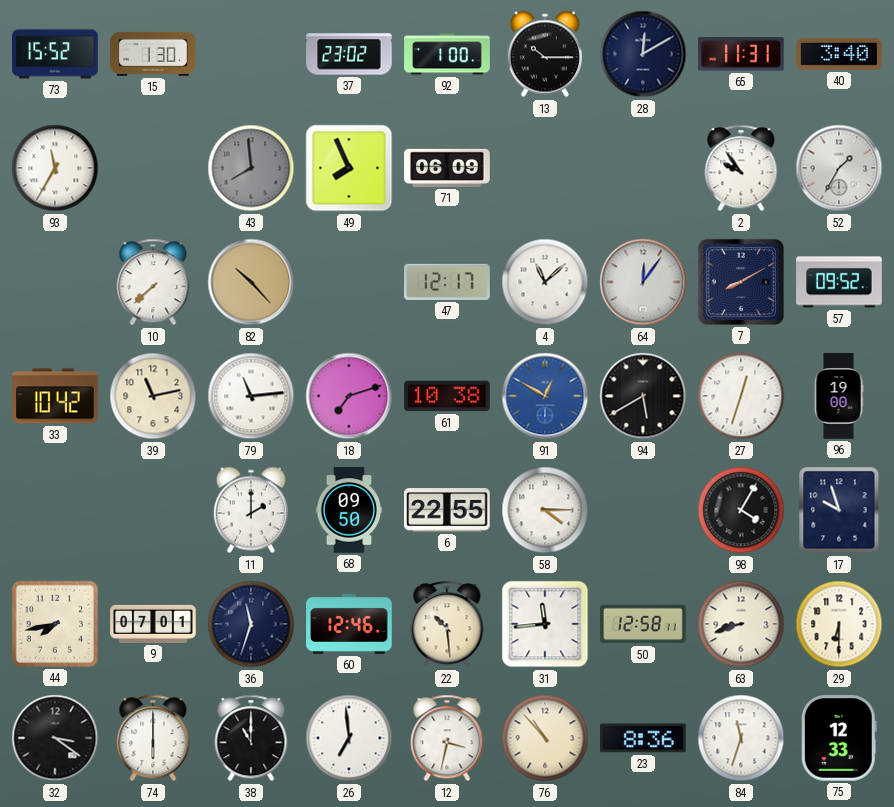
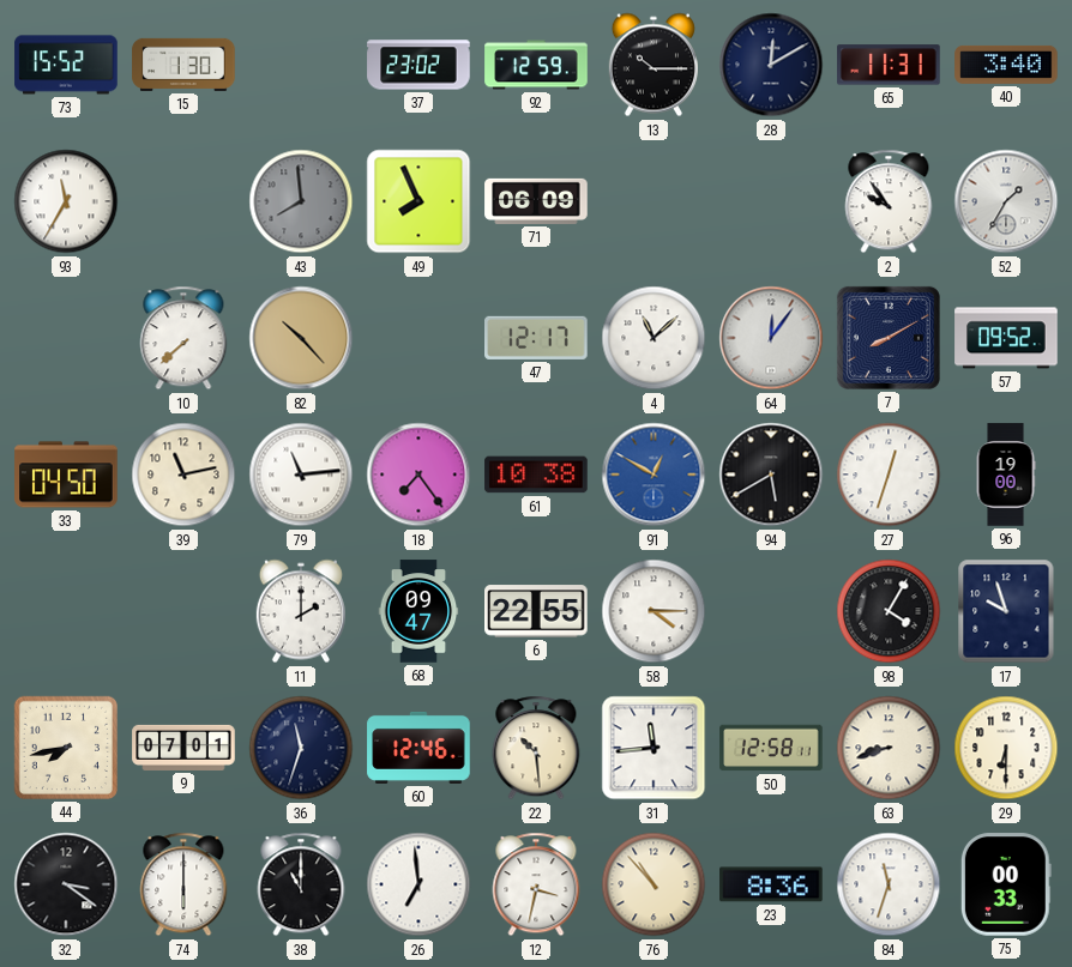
92: 1:00 -> 12:59
33: 10:42 -> 04:50
18: 7:12 -> 7:24
68: 09:50 -> 09:47
75: 12:33 -> 00:33
